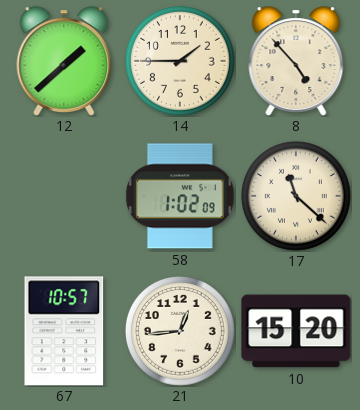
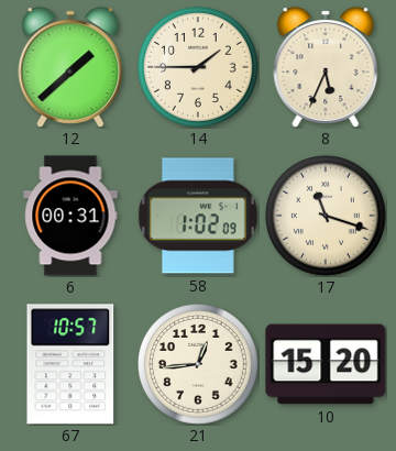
8: 4:53 -> 5:34
6: none -> 00:31
17: 11:22 -> 11:18
